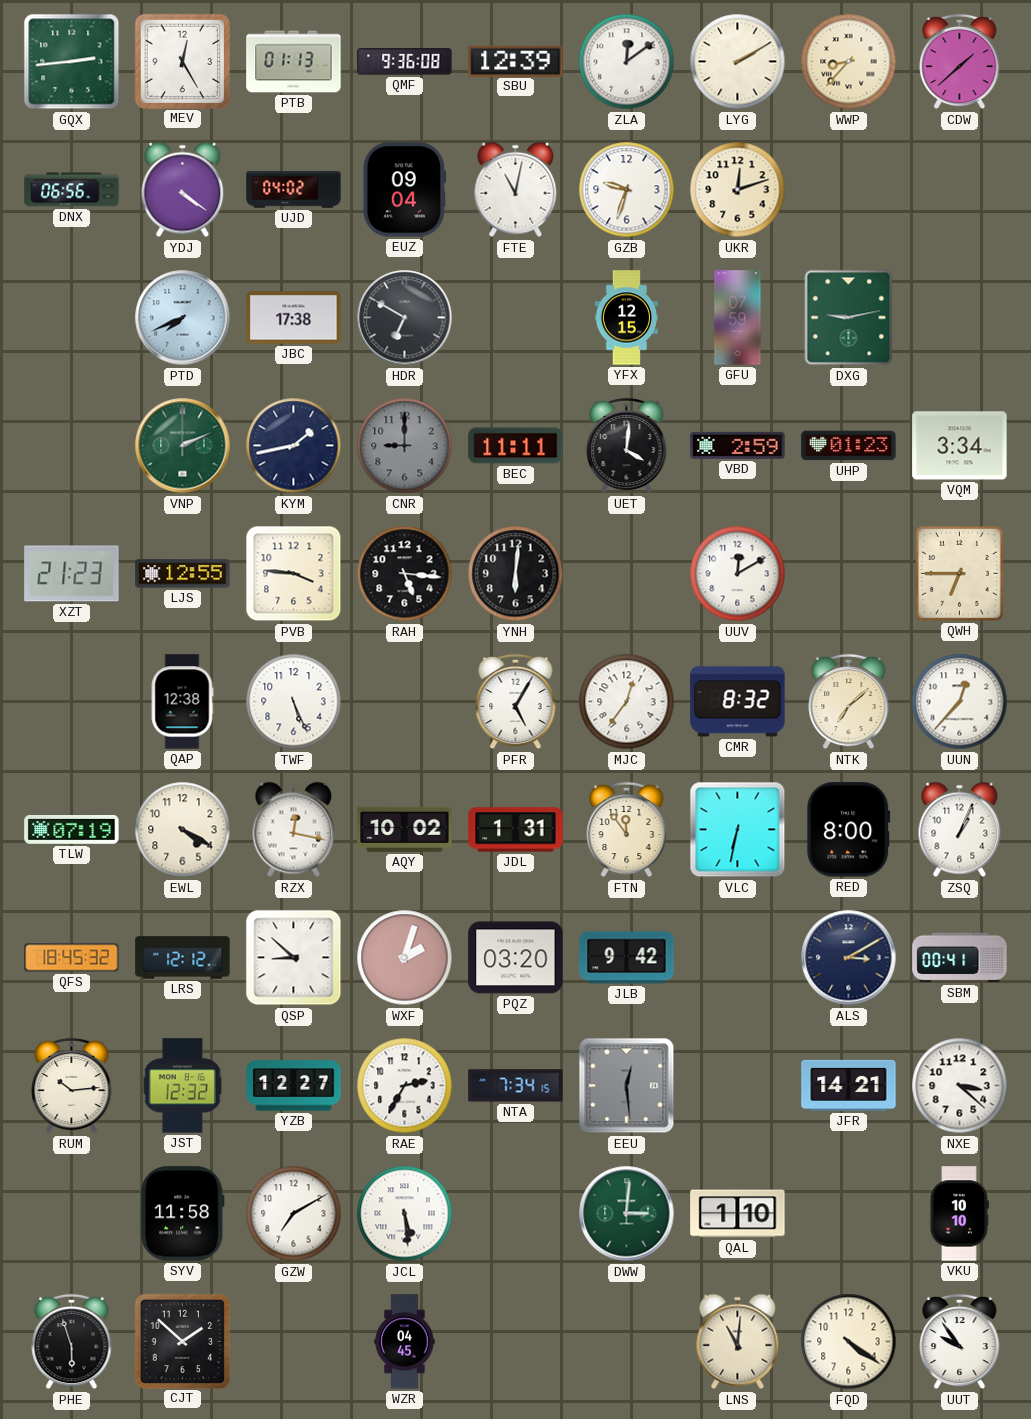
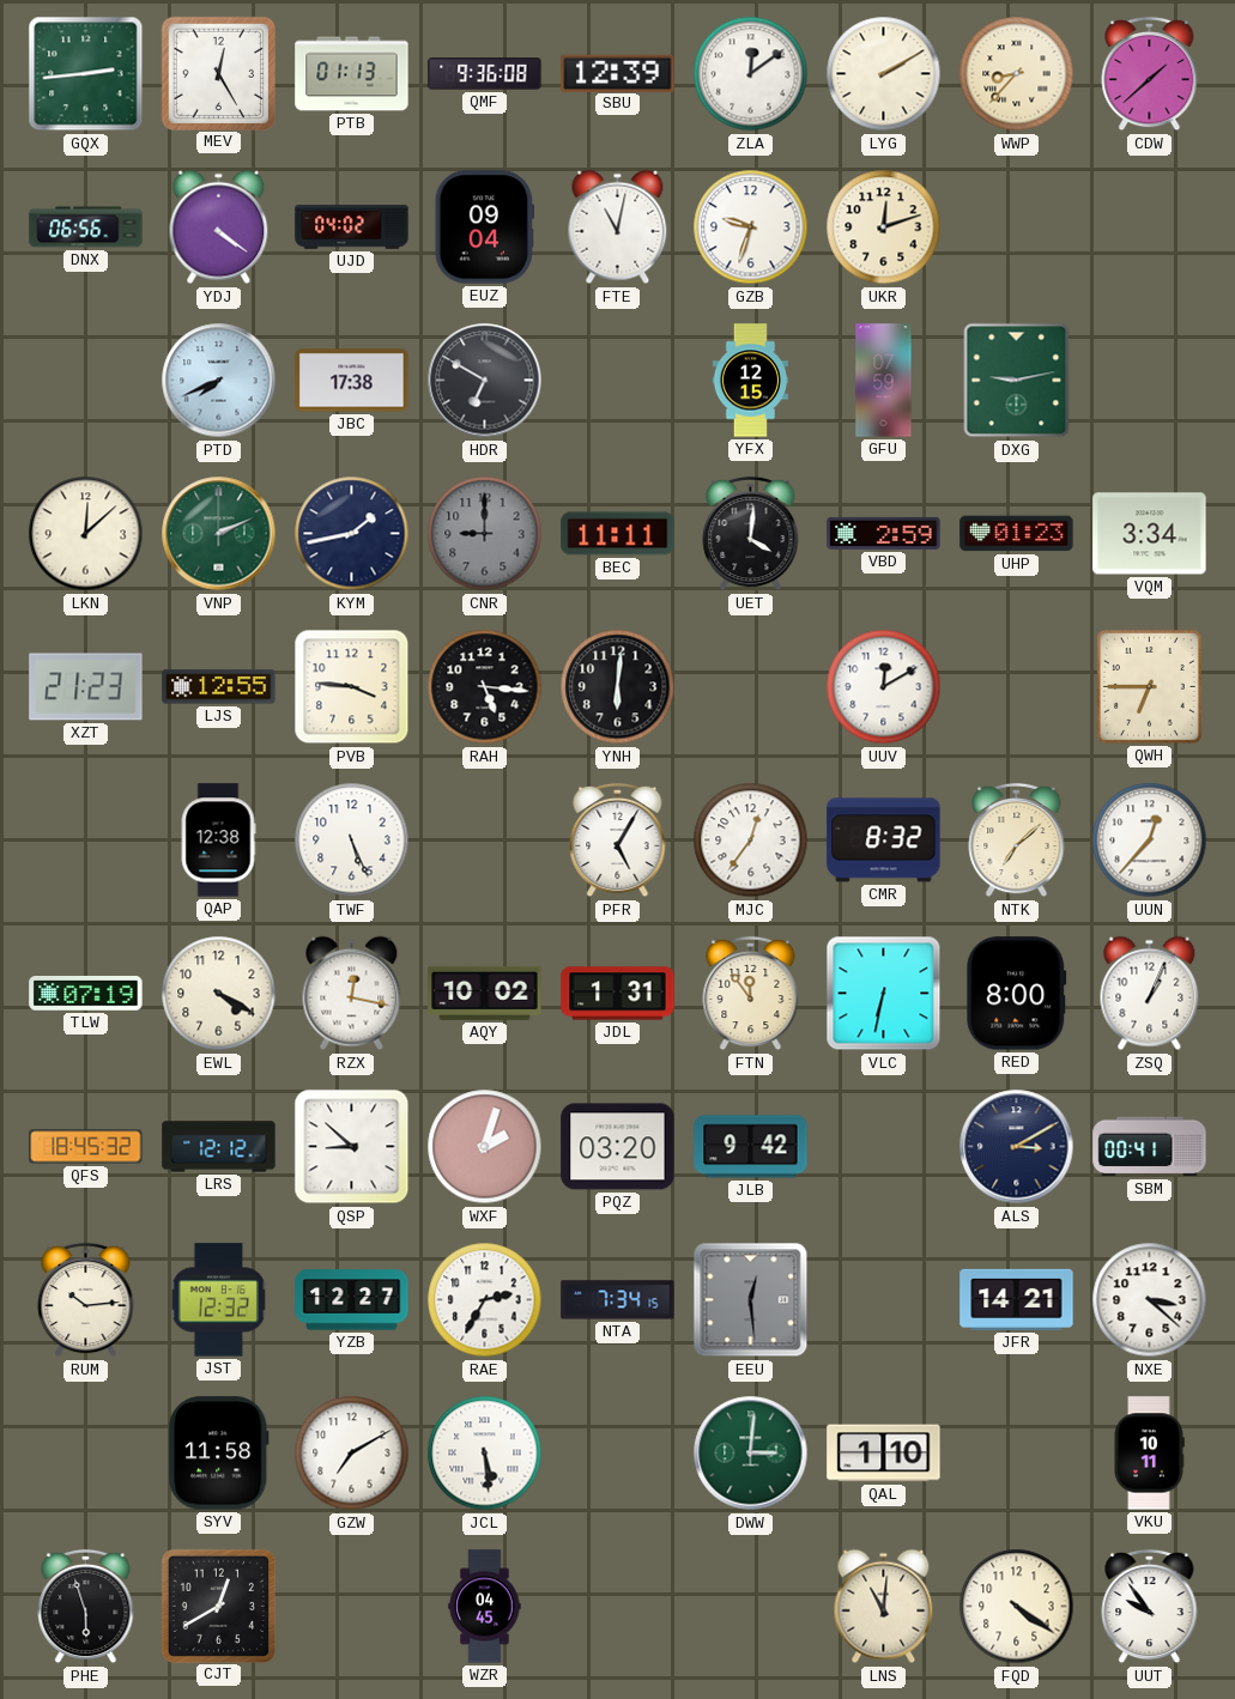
LKN: none -> 12:08
VKU: 10:10 -> 10:11
CJT: 1:52 -> 12:40
